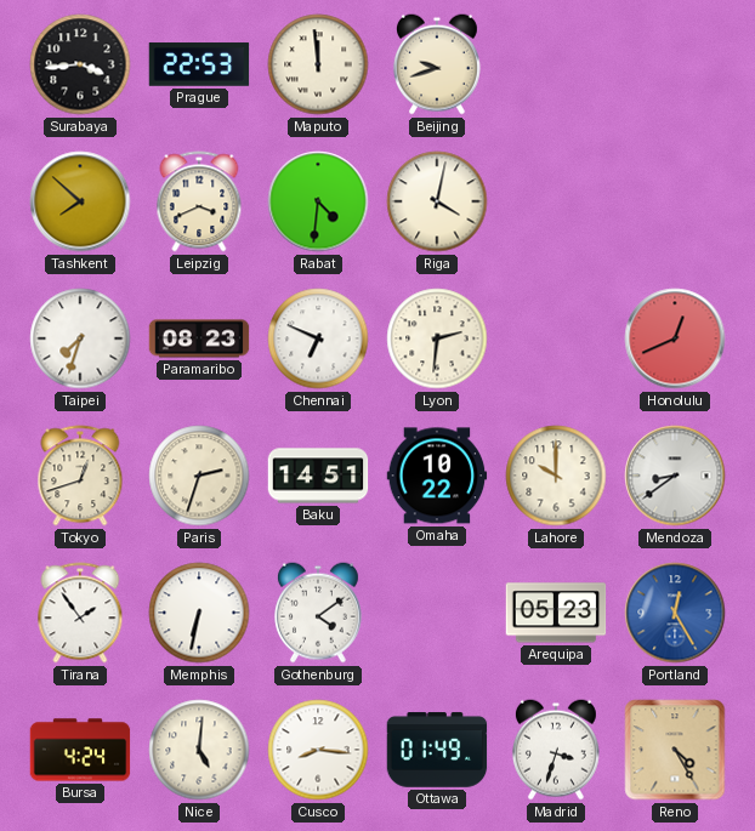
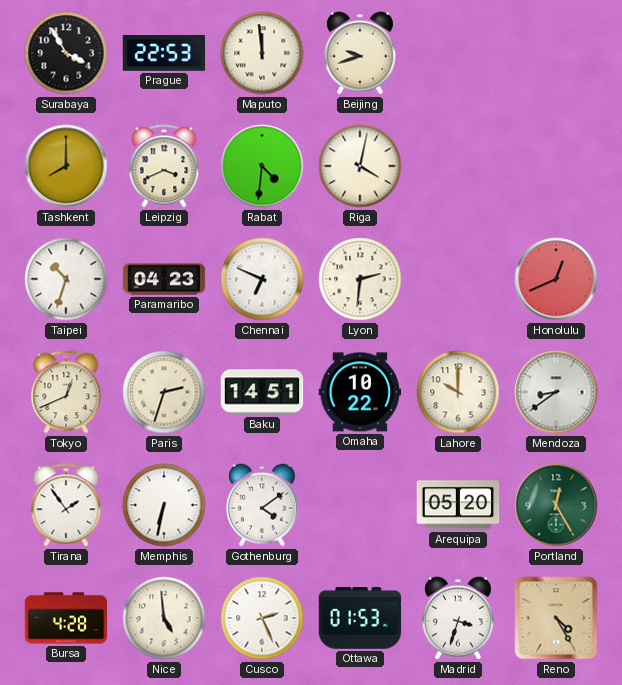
Surabaya: 3:44 -> 3:55
Tashkent: 7:52 -> 8:00
Taipei: 7:33 -> 10:33
Paramaribo: 08:23 -> 04:23
Tokyo: 12:42 -> 12:41
Arequipa: 05:23 -> 05:20
Portland dial: blue -> green
Bursa: 4:24 -> 4:28
Nice: 5:01 -> 4:59
Cusco: 8:16 -> 2:26
Ottawa: 01:49 -> 01:53
